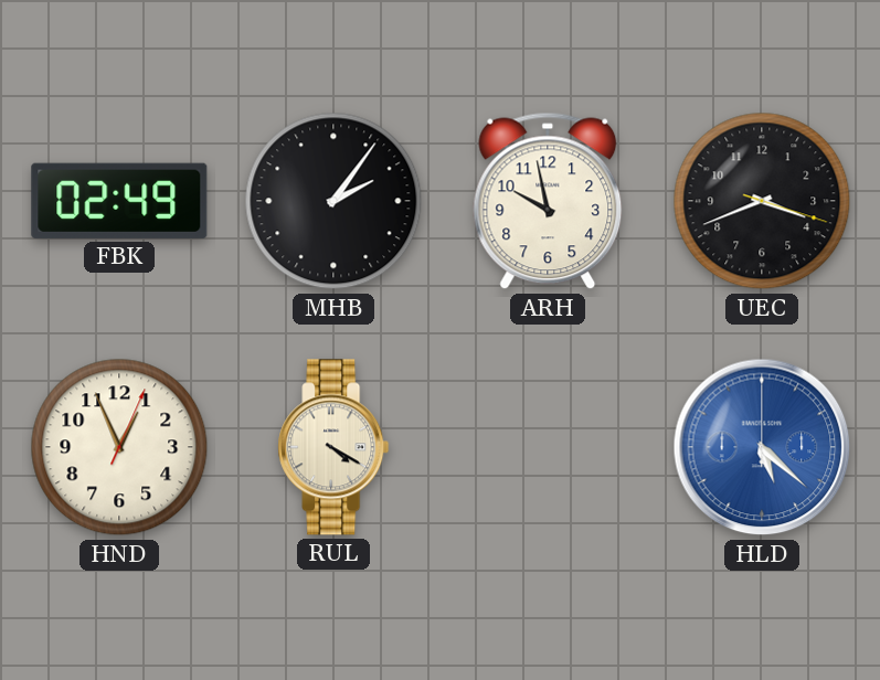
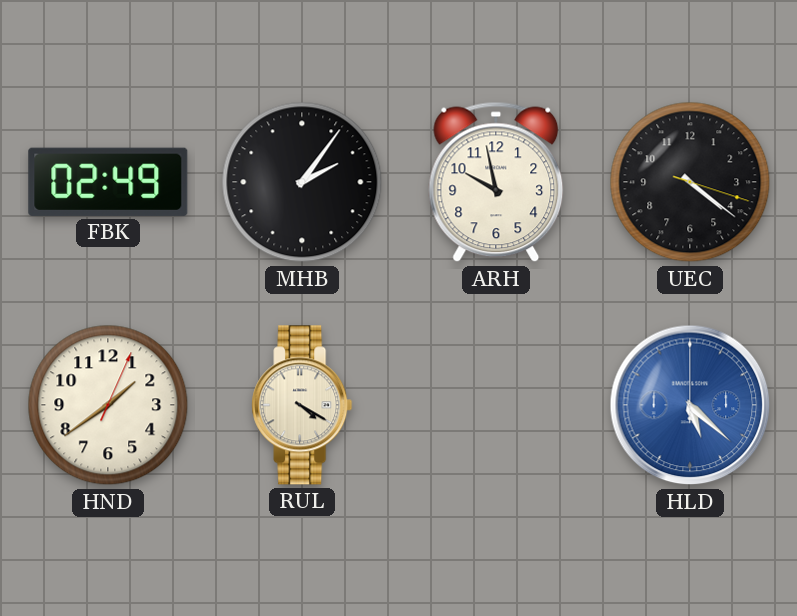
UEC: 3:41 -> 4:21
HND: 12:56 -> 1:39
